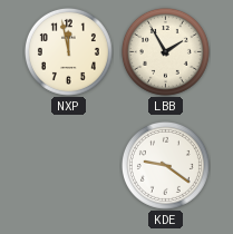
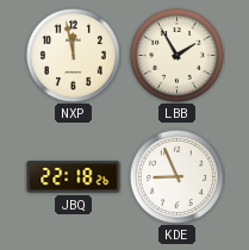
JBQ: none -> 22:18
KDE: 9:21 -> 8:56
